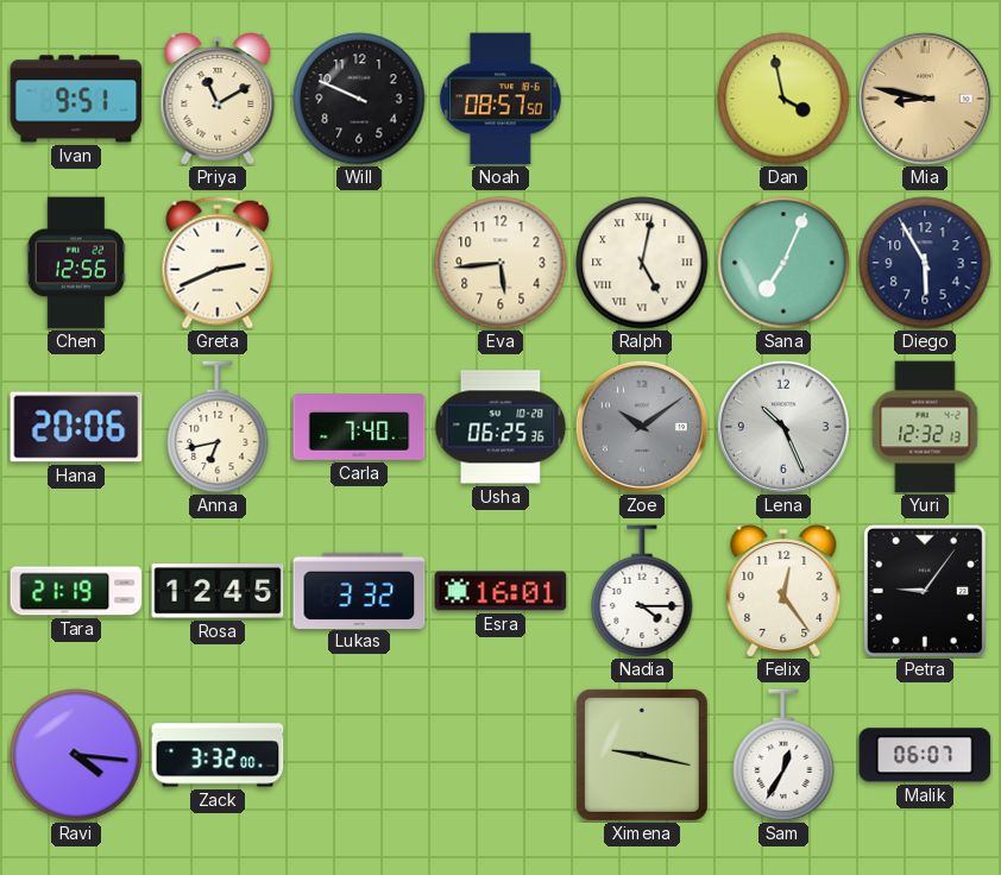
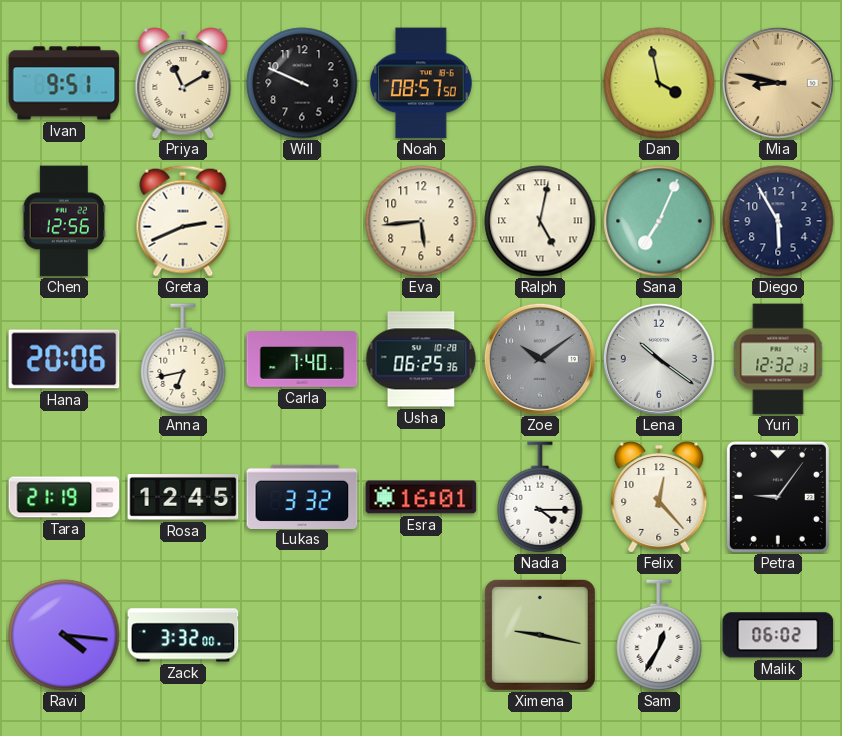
Lena: 10:26 -> 10:21
Felix: 12:24 -> 12:23
Malik: 06:07 -> 06:02
